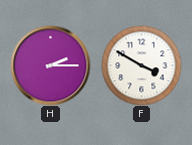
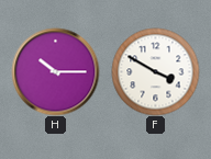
H: 2:15 -> 10:15
